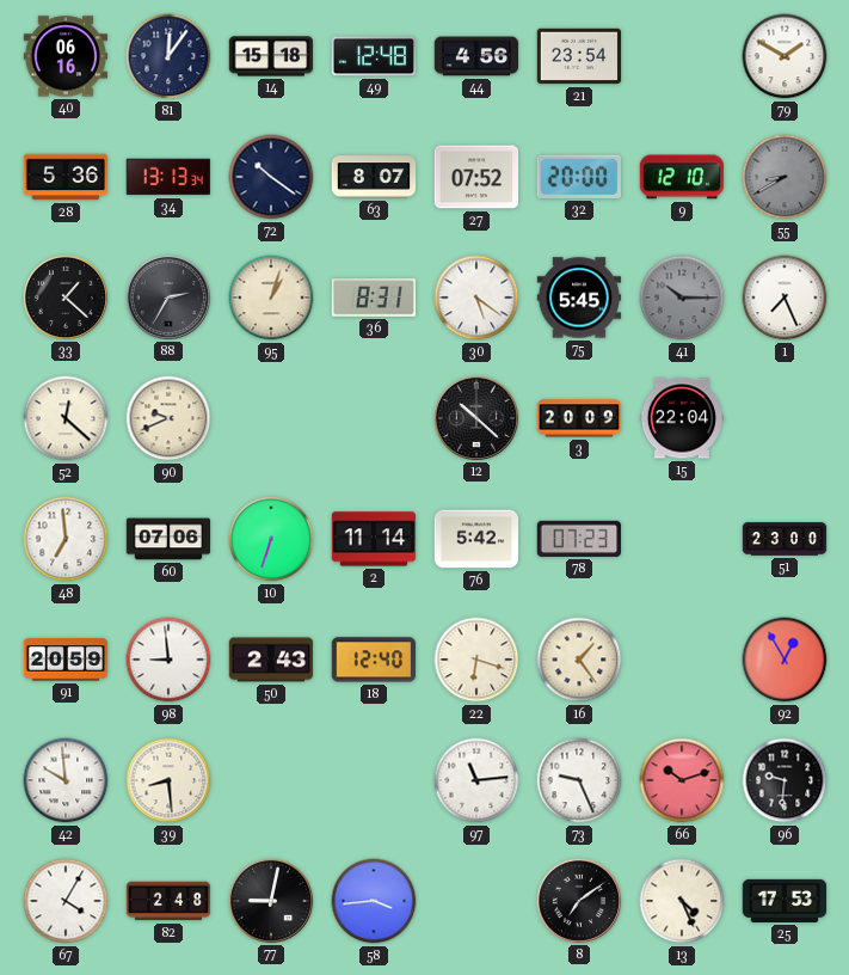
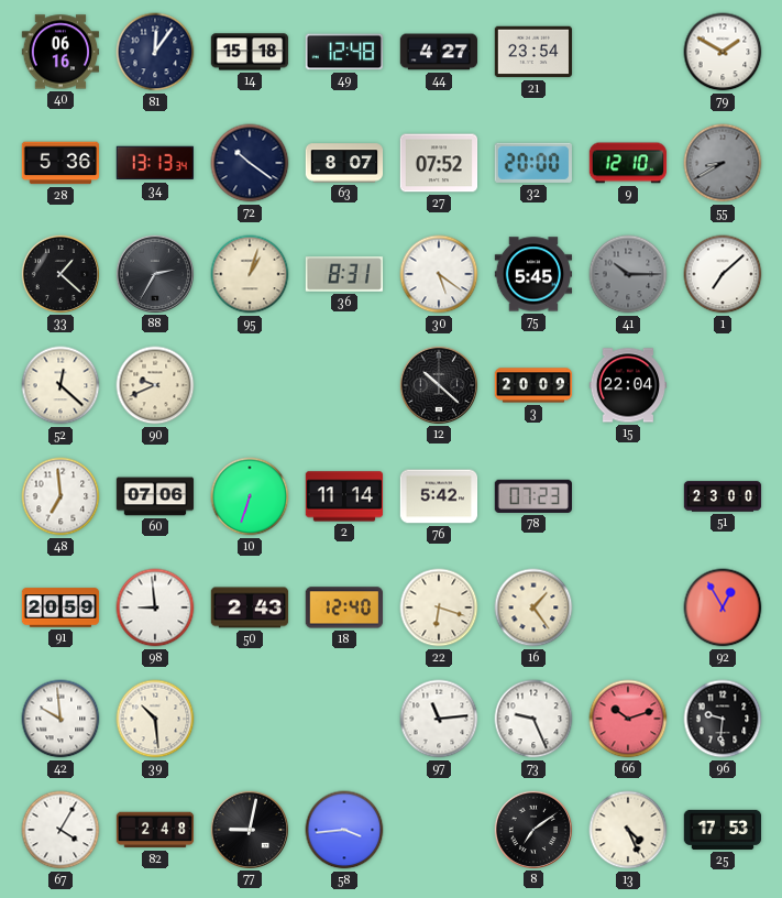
44: 4:56 -> 4:27
1: 7:26 -> 7:08
39: 8:29 -> 10:29
